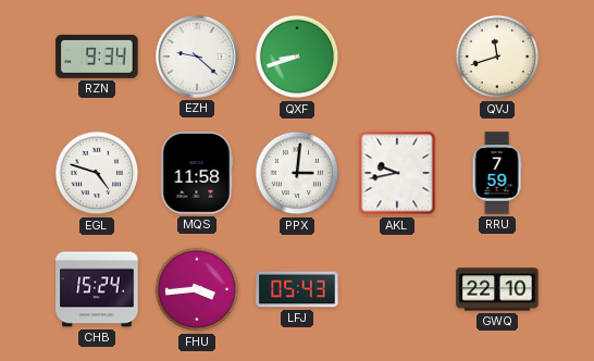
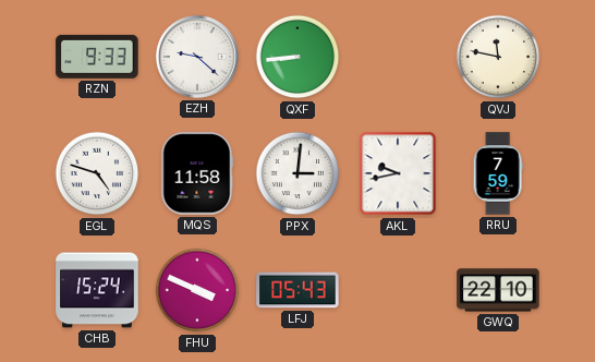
RZN: 9:34 -> 9:33
QXF: 8:42 -> 8:44
QVJ: 11:42 -> 11:47
FHU: 3:44 -> 3:49
